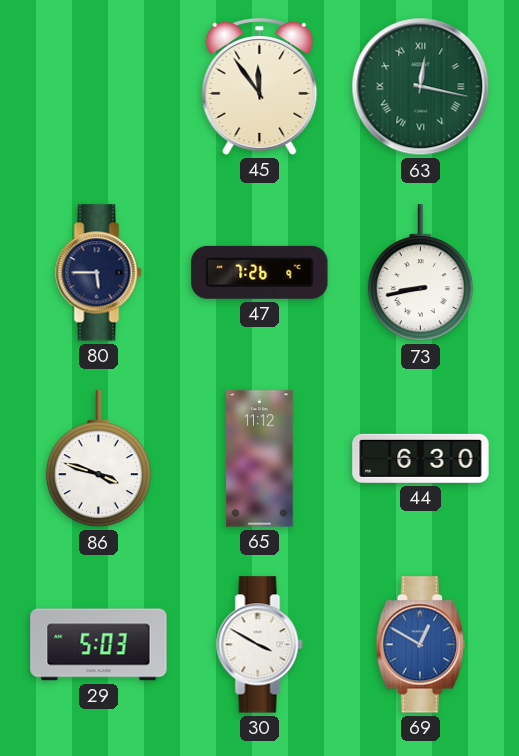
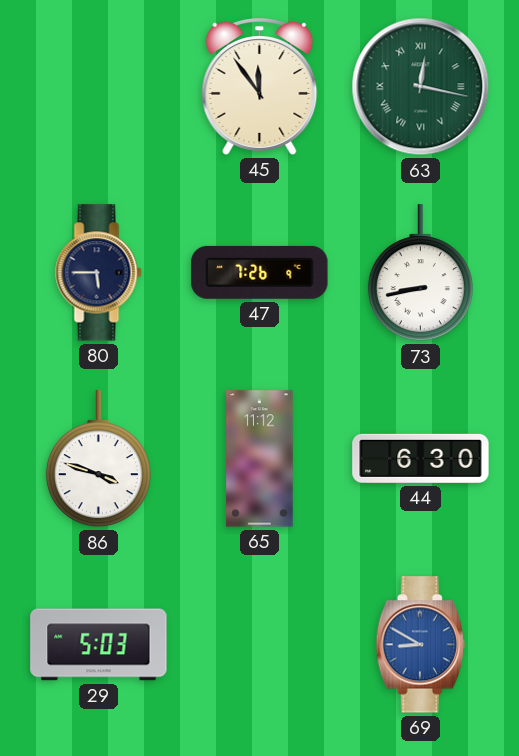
30: 3:50 -> none
69: 12:50 -> 8:50
